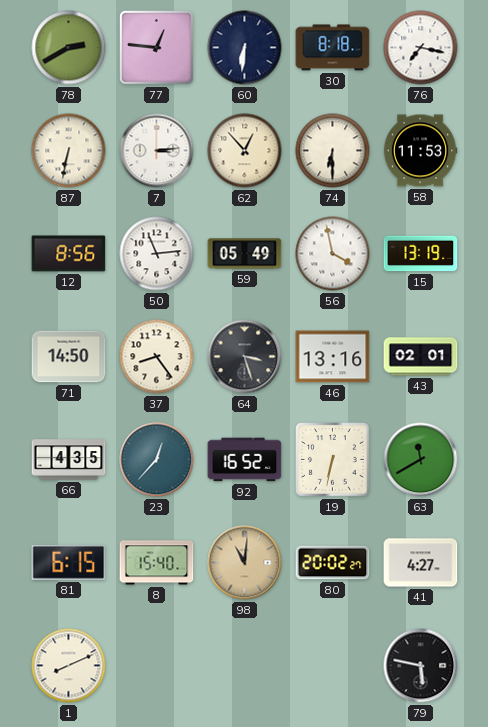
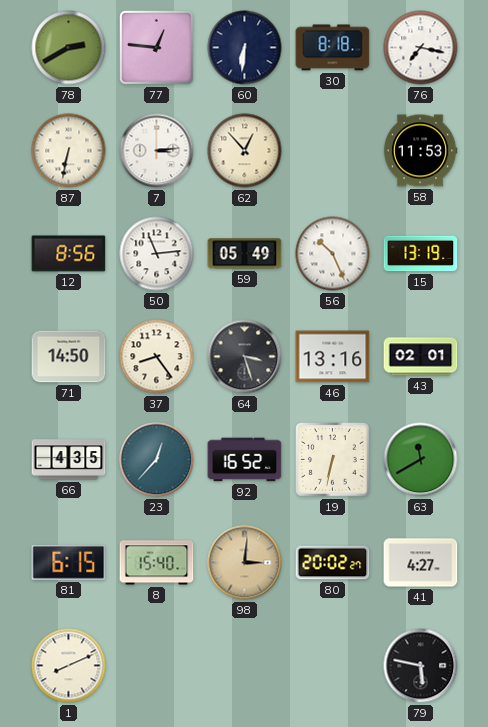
74: 6:30 -> none
56: 3:58 -> 10:26
98: 11:01 -> 3:01
